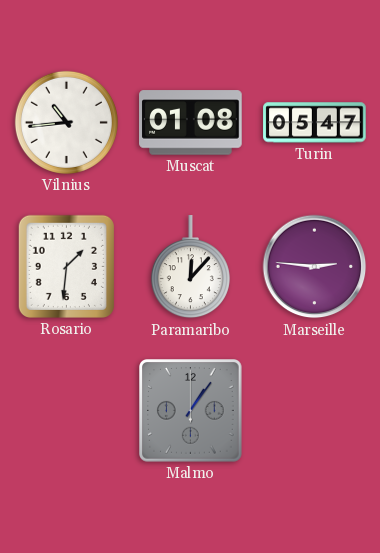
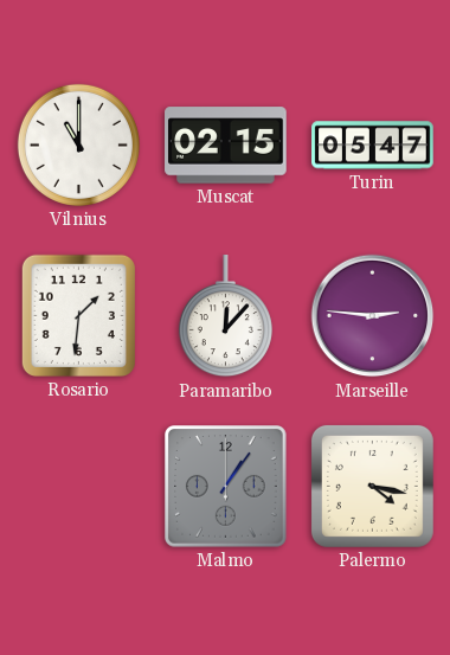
Vilnius: 10:44 -> 11:00
Muscat: 01:08 -> 02:15
Palermo: none -> 4:17
